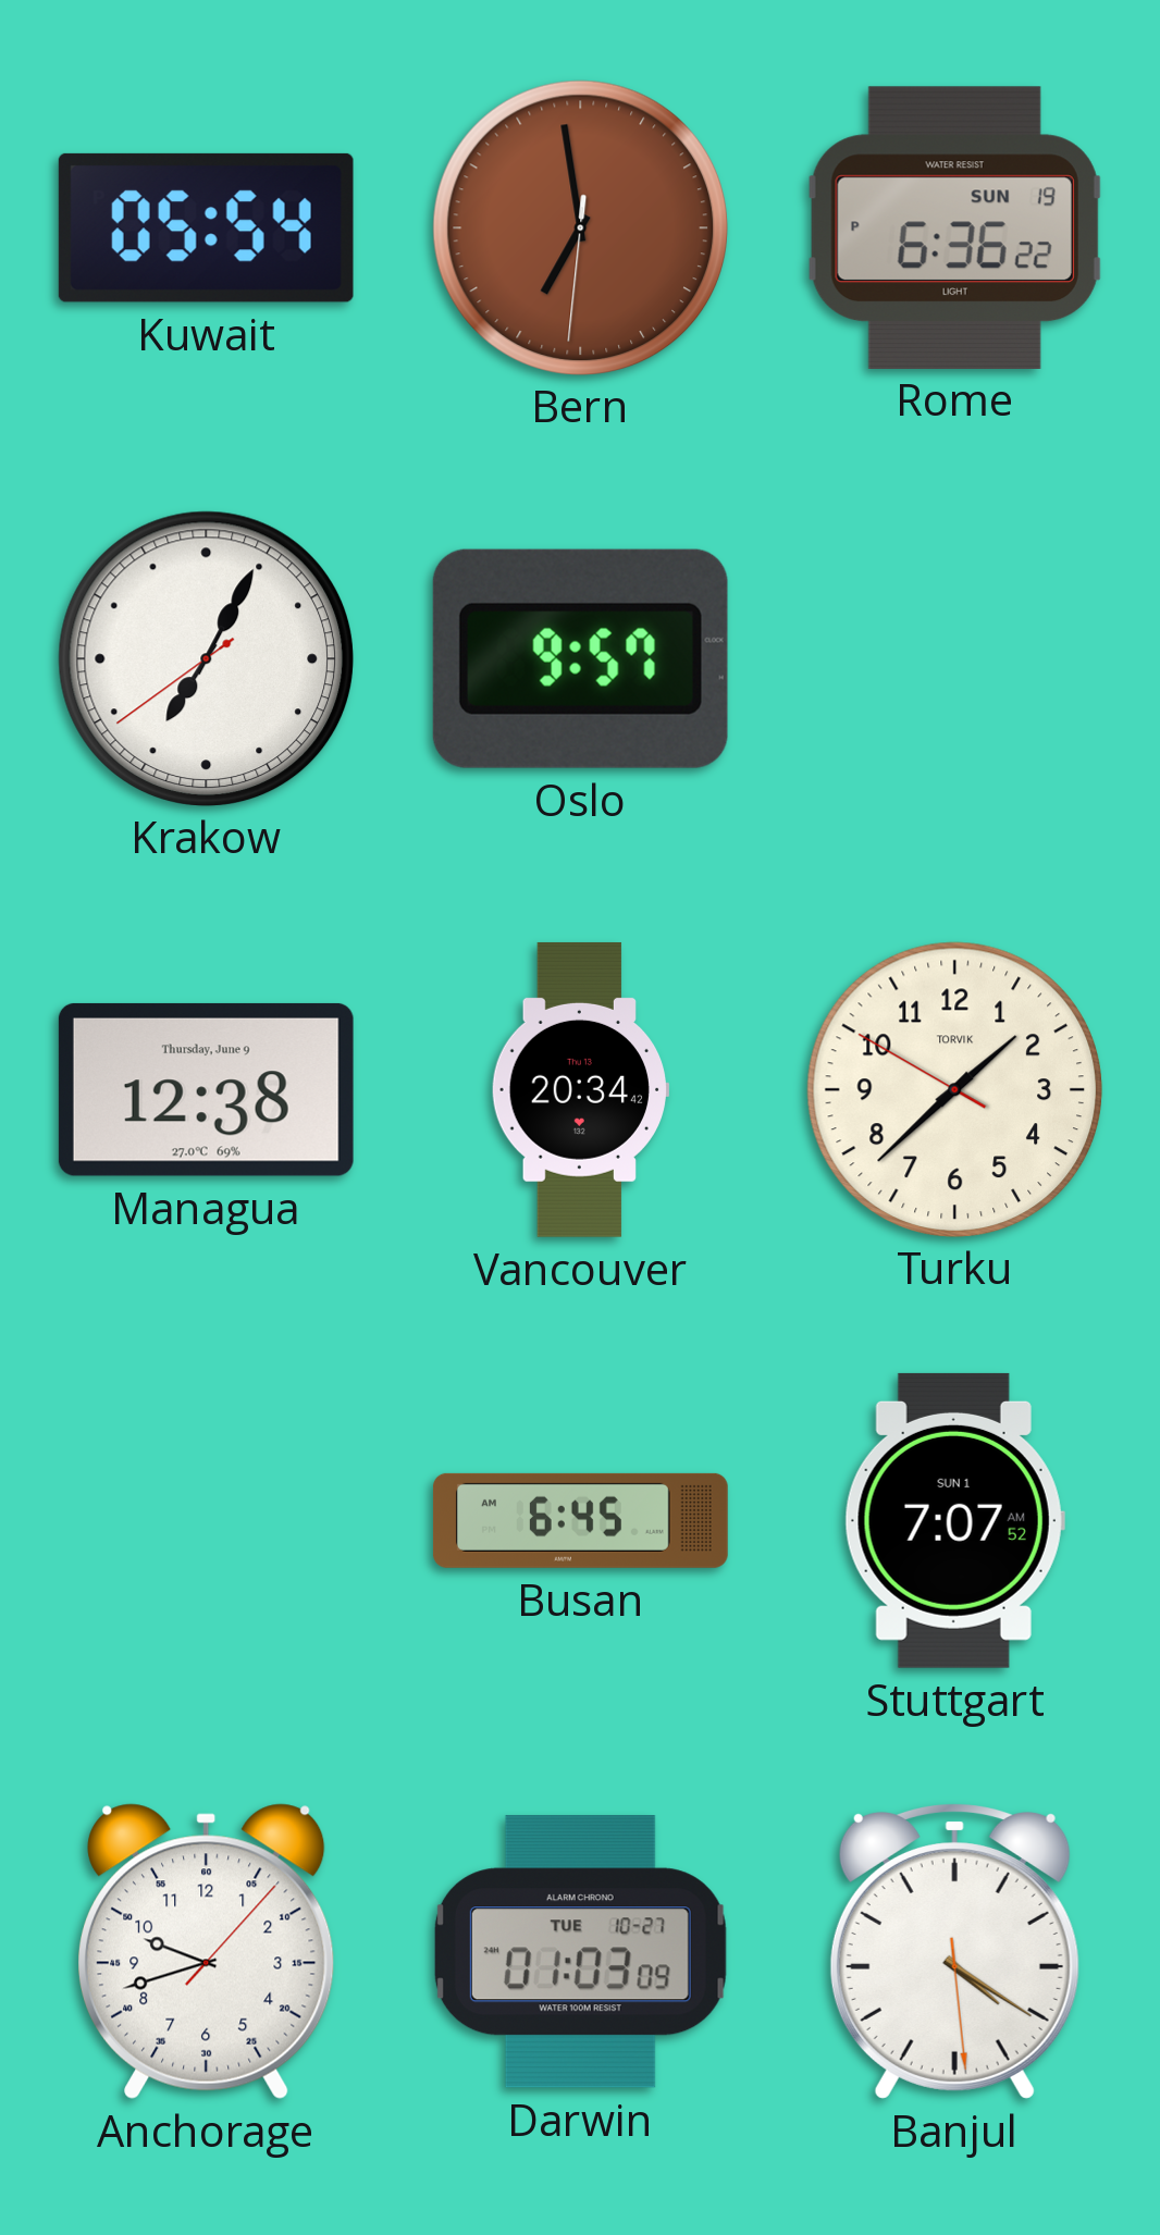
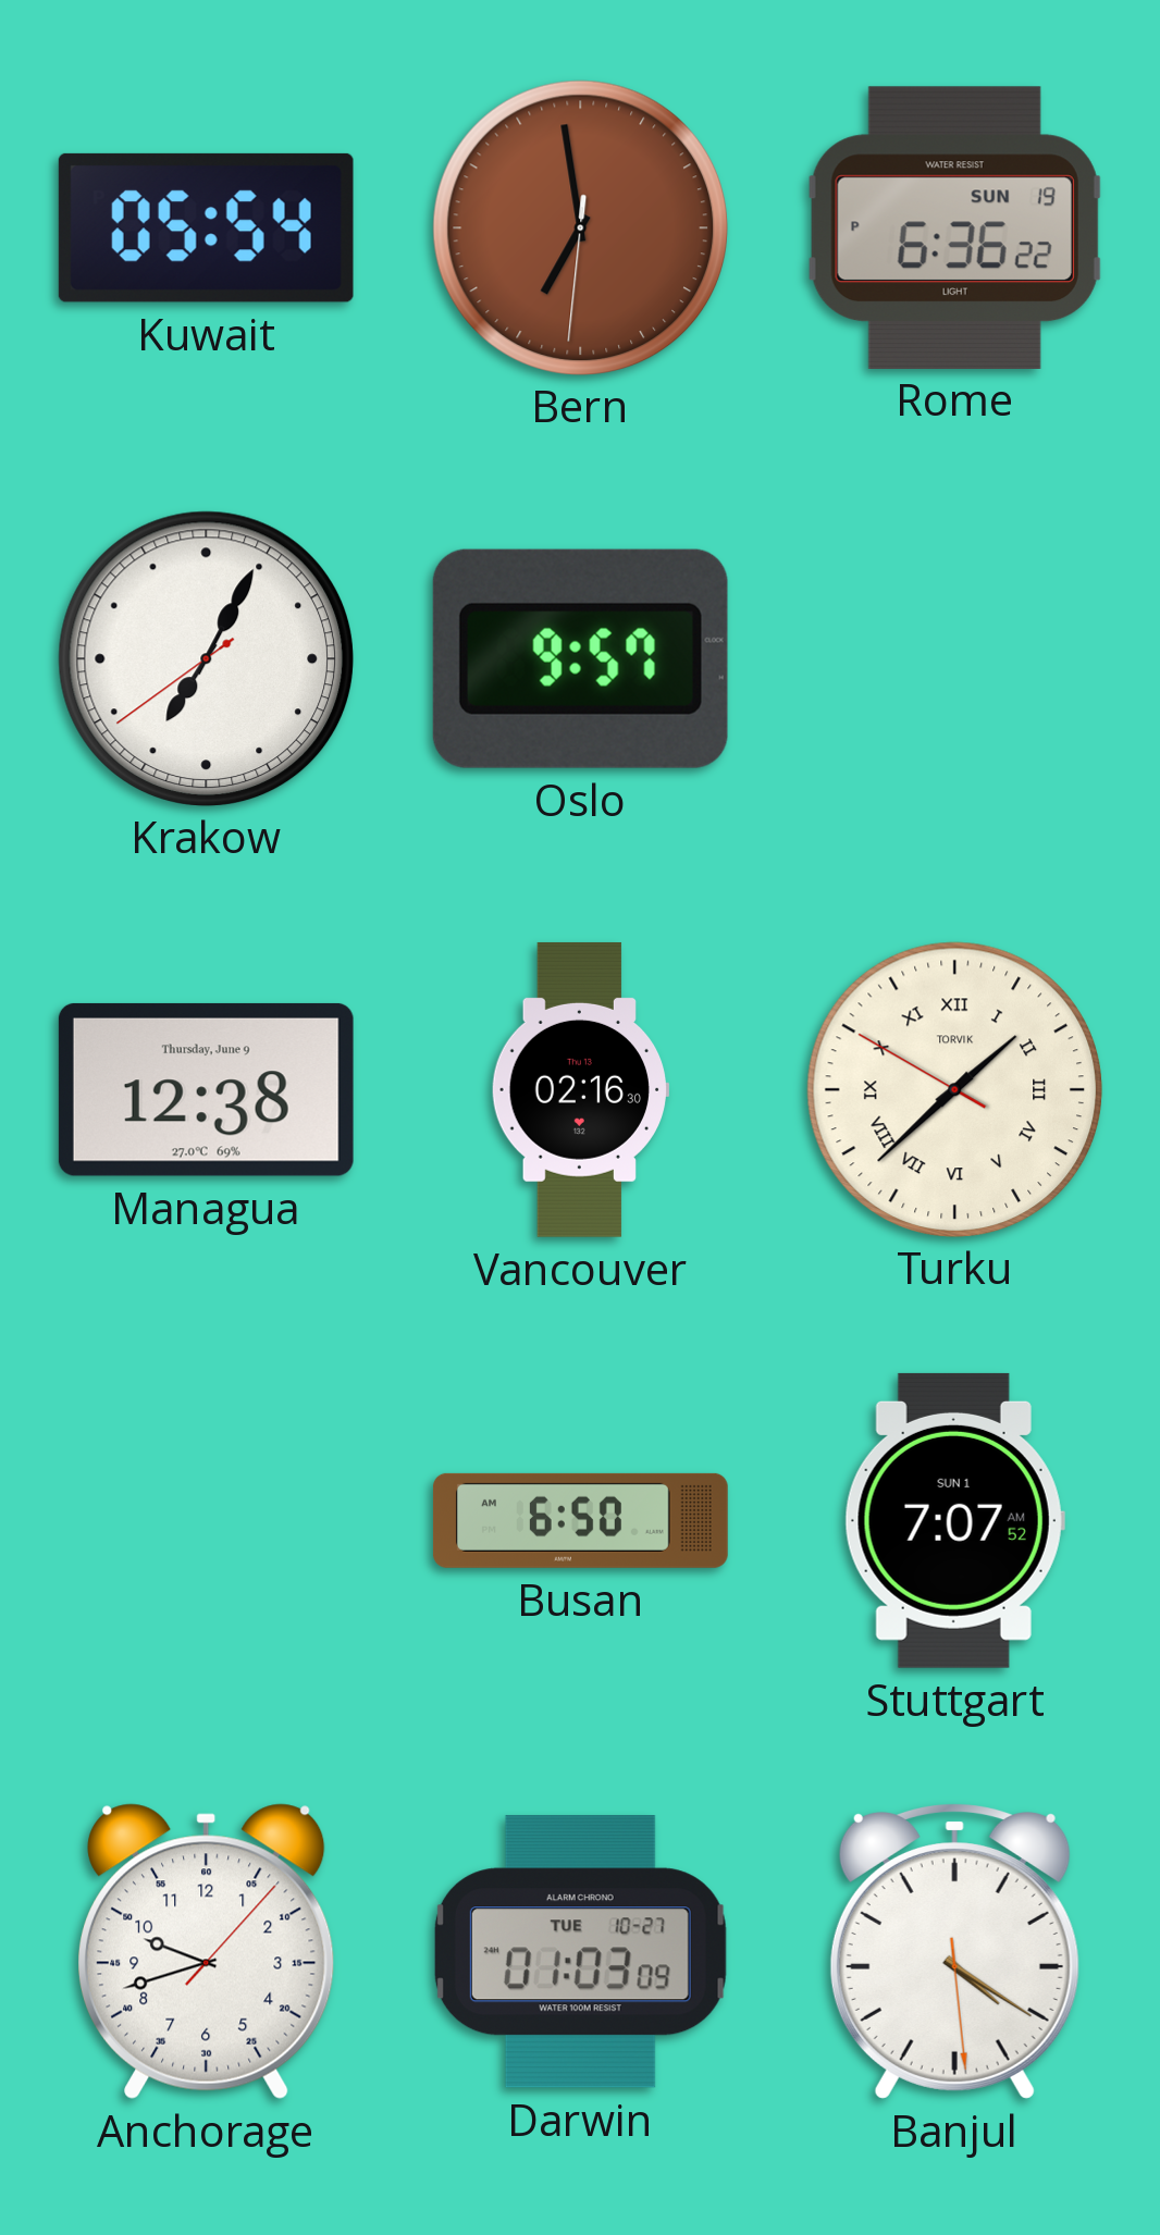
Vancouver: 20:34 -> 02:16
Turku numerals: Arabic -> Roman
Busan: 6:45 -> 6:50
